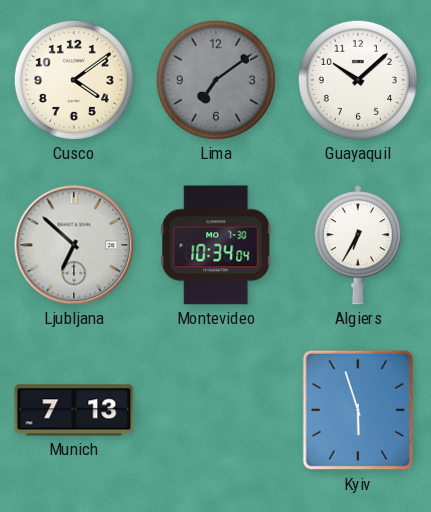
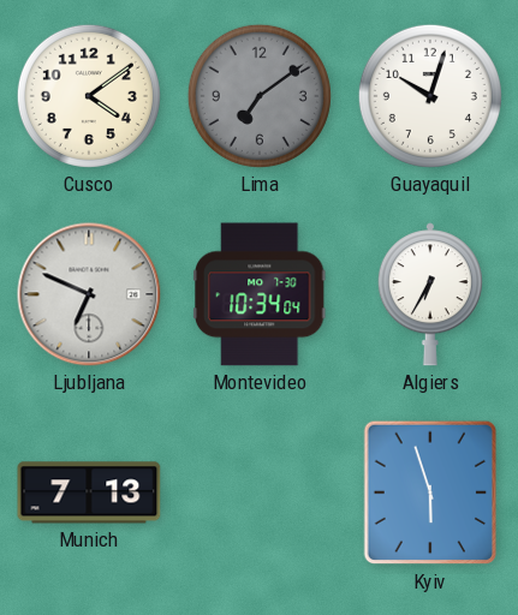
Guayaquil: 10:08 -> 10:03
Ljubljana: 6:52 -> 6:49
